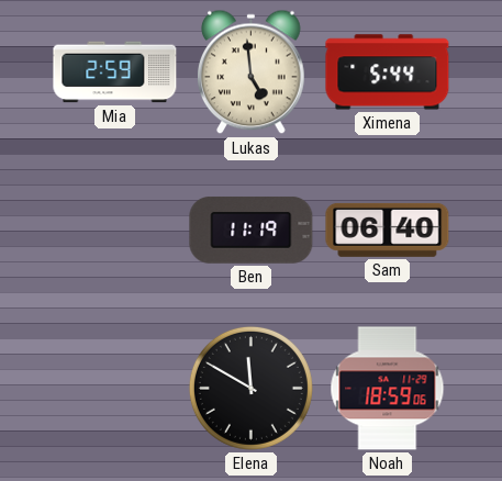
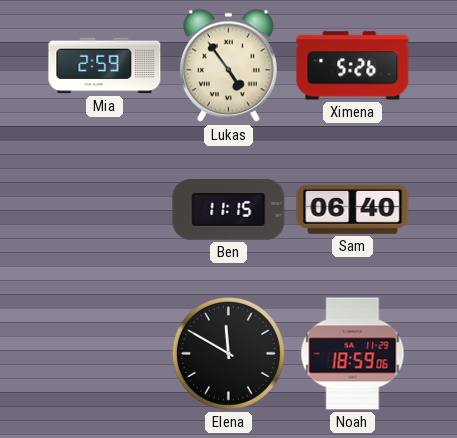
Lukas: 4:59 -> 4:54
Ximena: 5:44 -> 5:26
Ben: 11:19 -> 11:15
